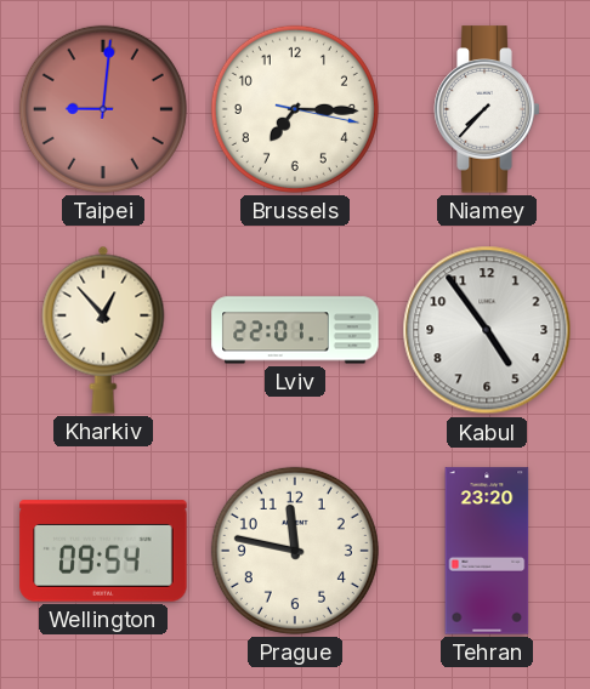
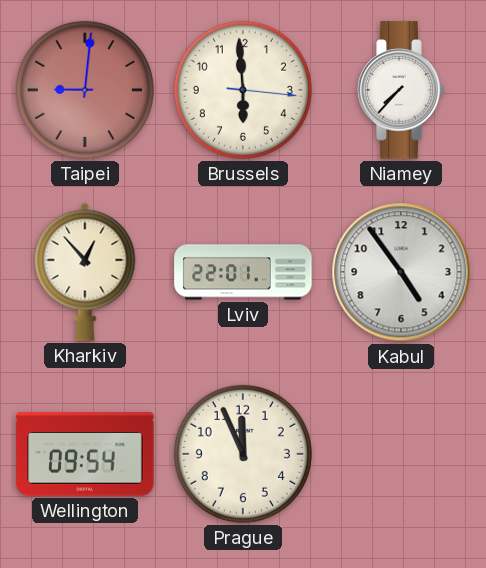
Brussels: 7:15 -> 5:59
Prague: 11:47 -> 11:56
Tehran: 23:20 -> none
